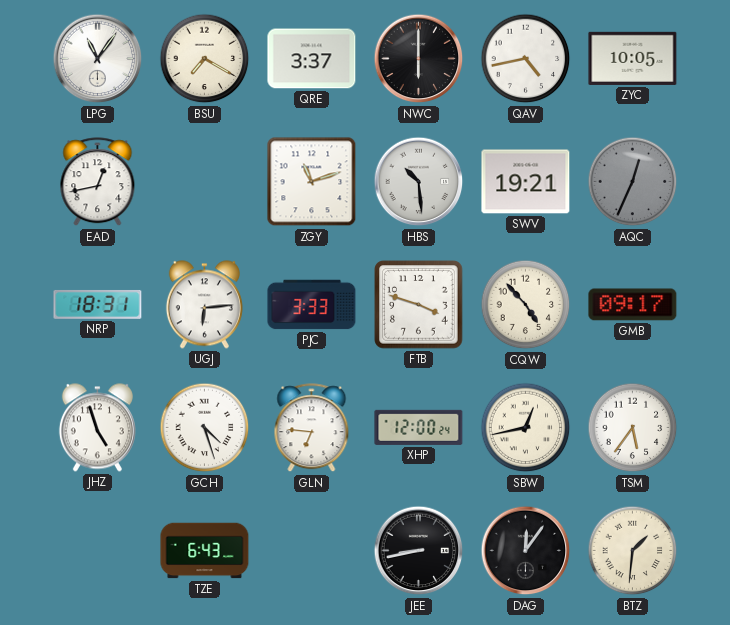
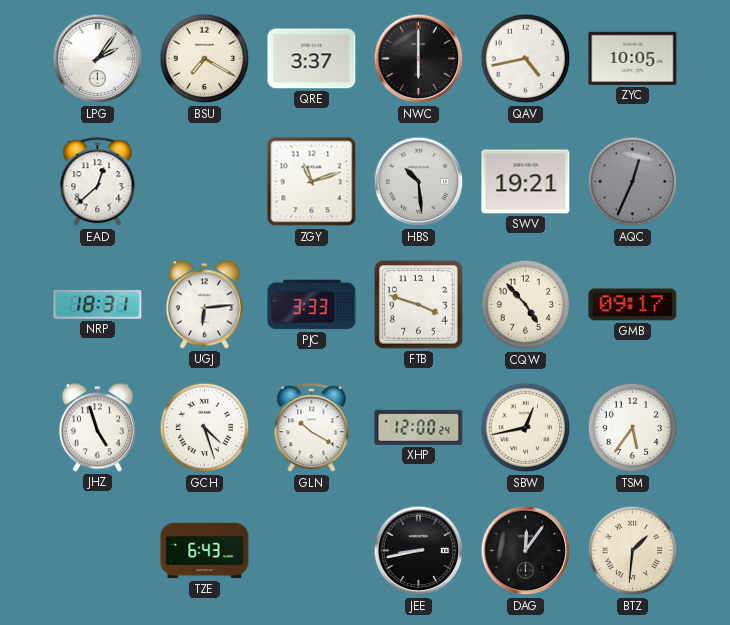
LPG: 11:06 -> 2:06
EAD: 12:43 -> 12:38
GLN: 6:46 -> 10:20
